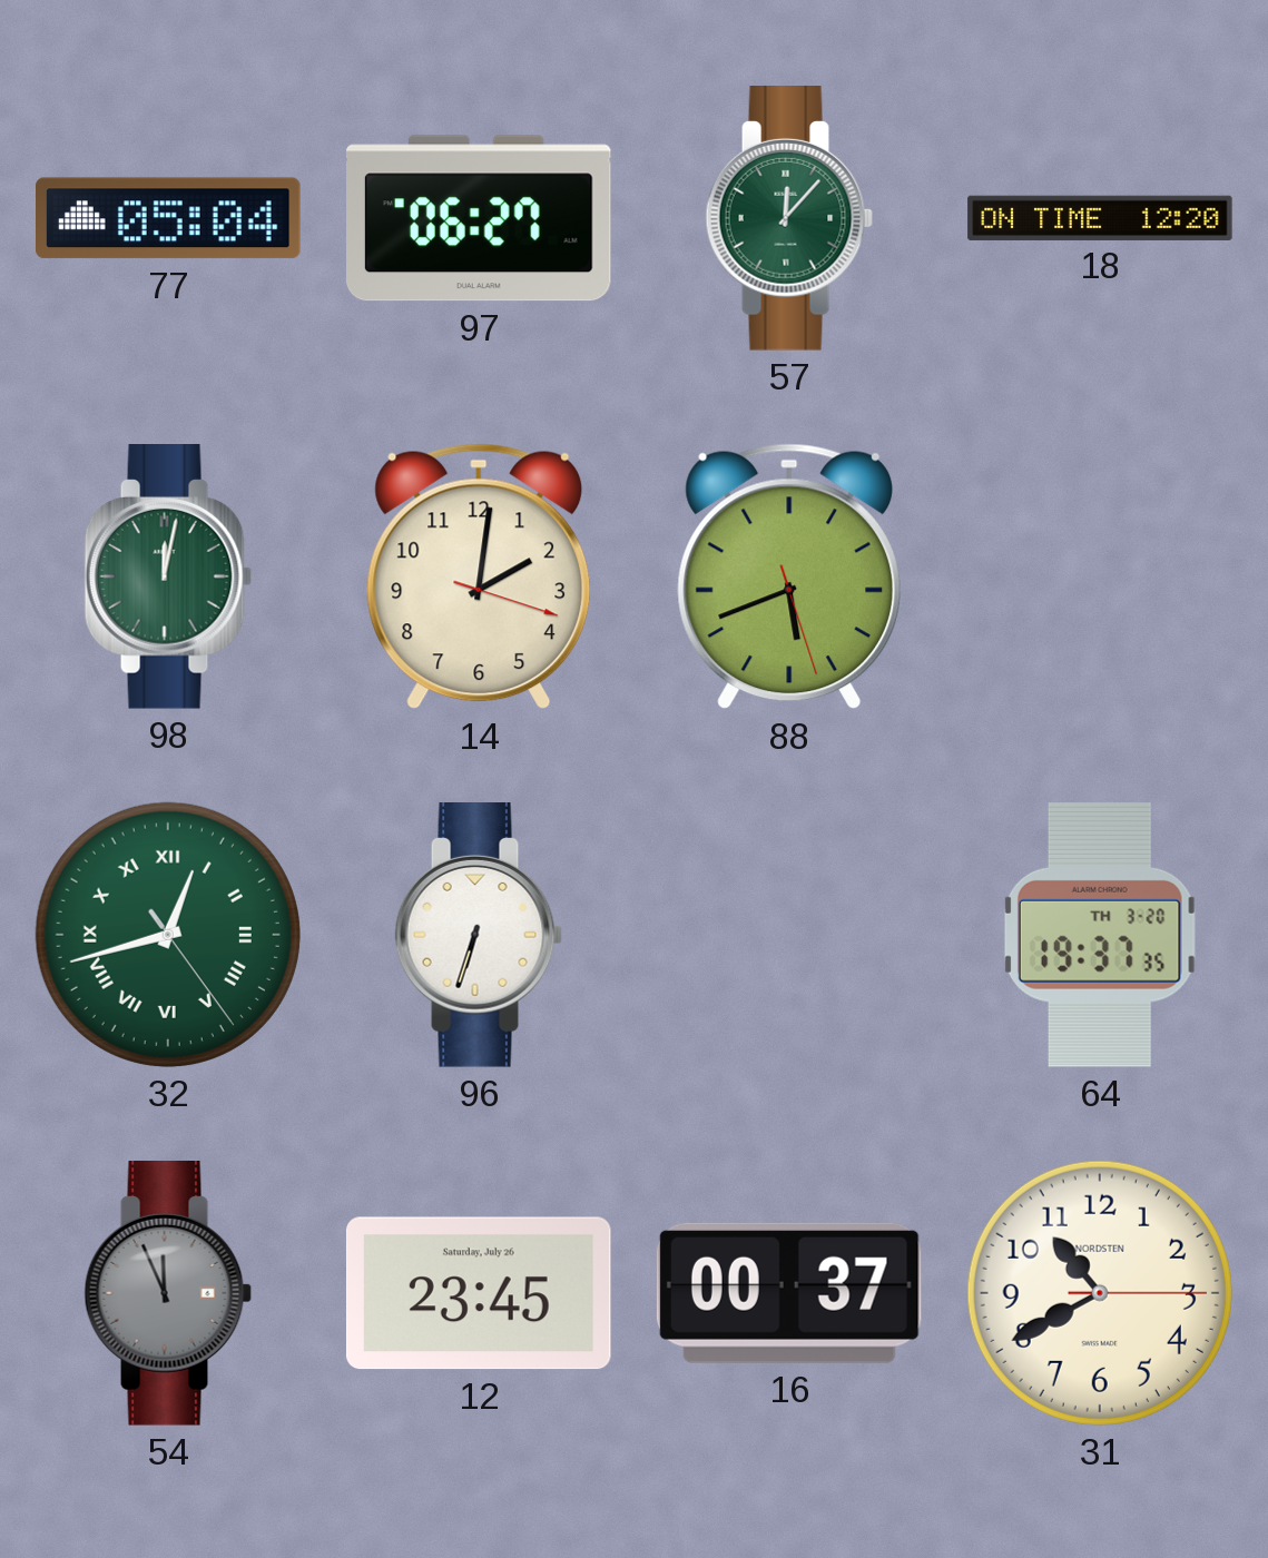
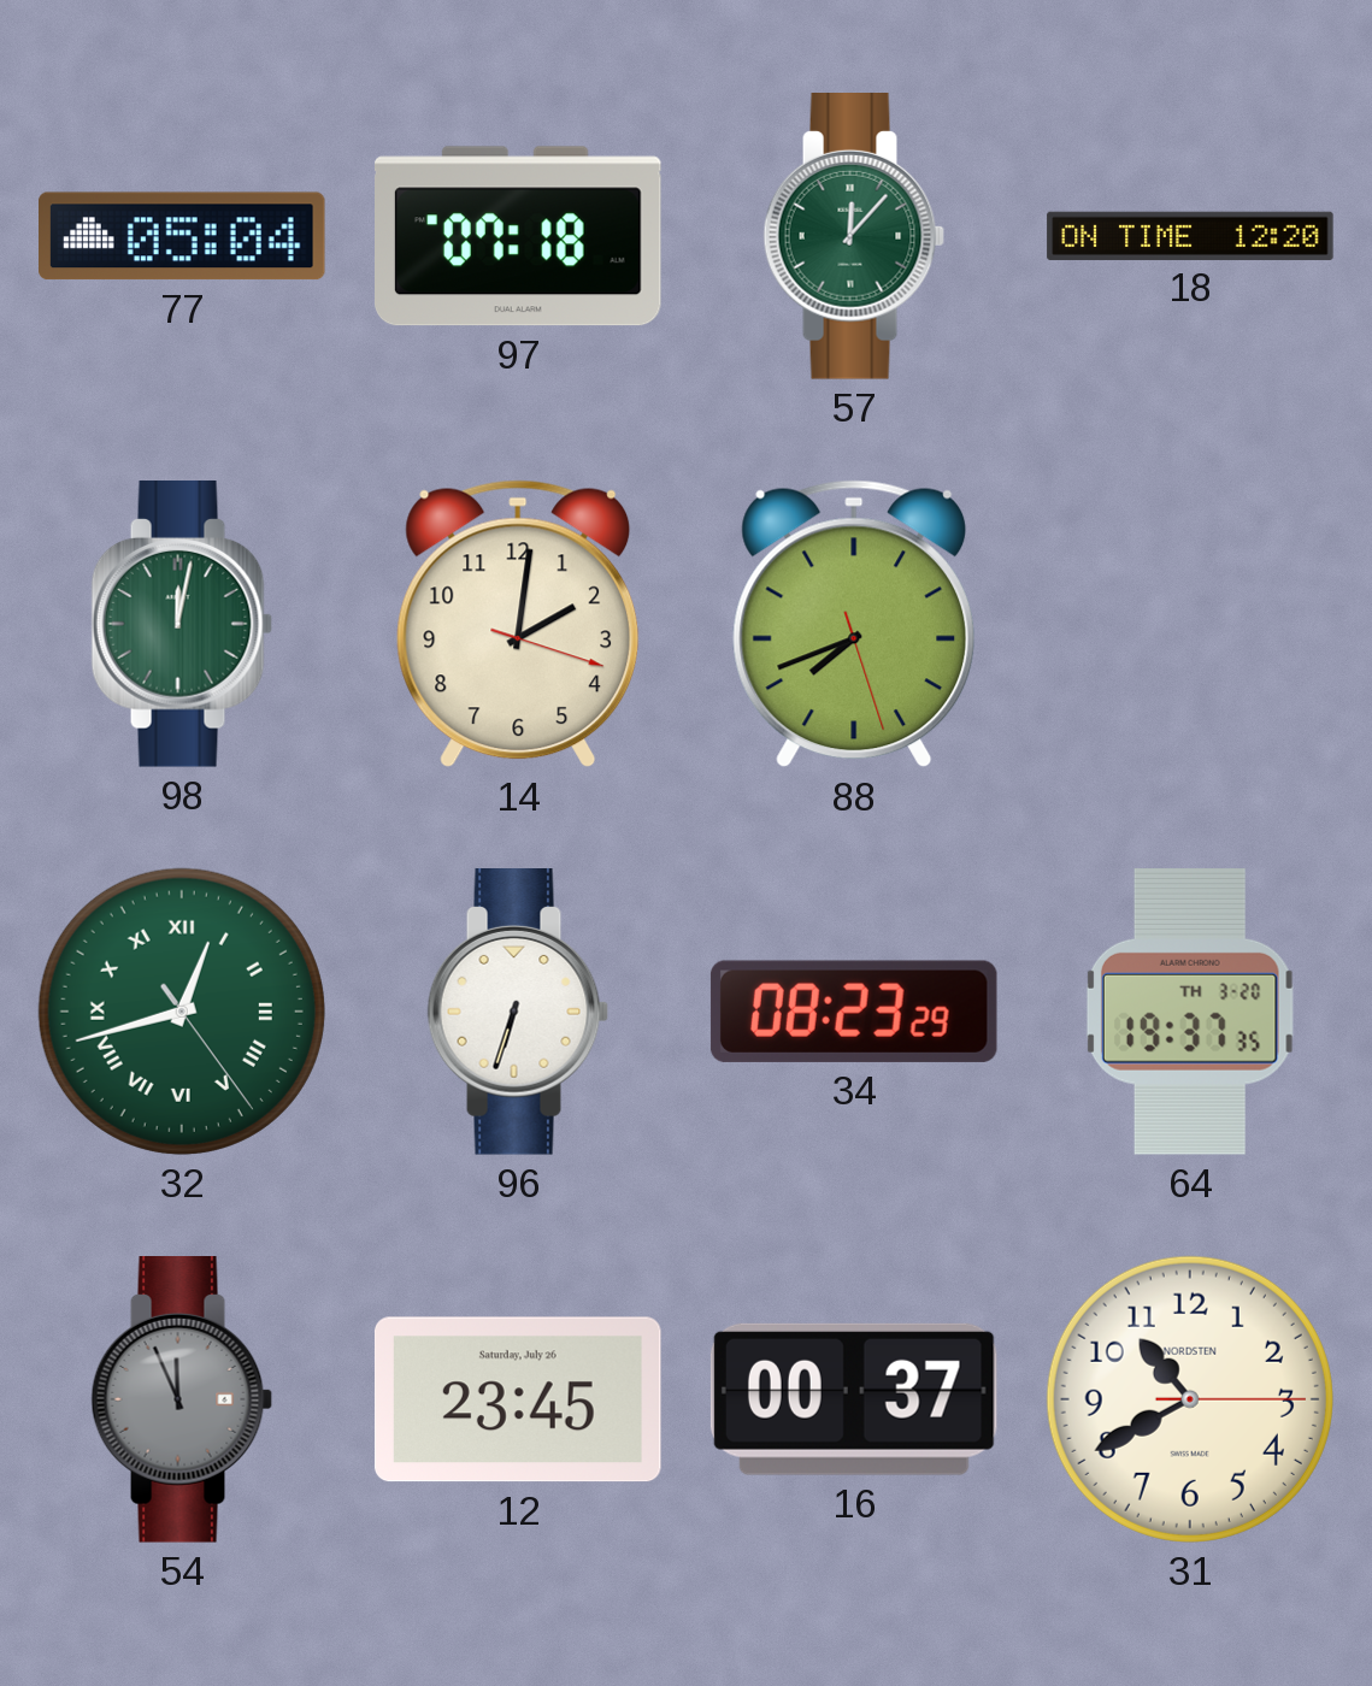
97: 06:27 -> 07:18
88: 5:41 -> 7:41
34: none -> 08:23
